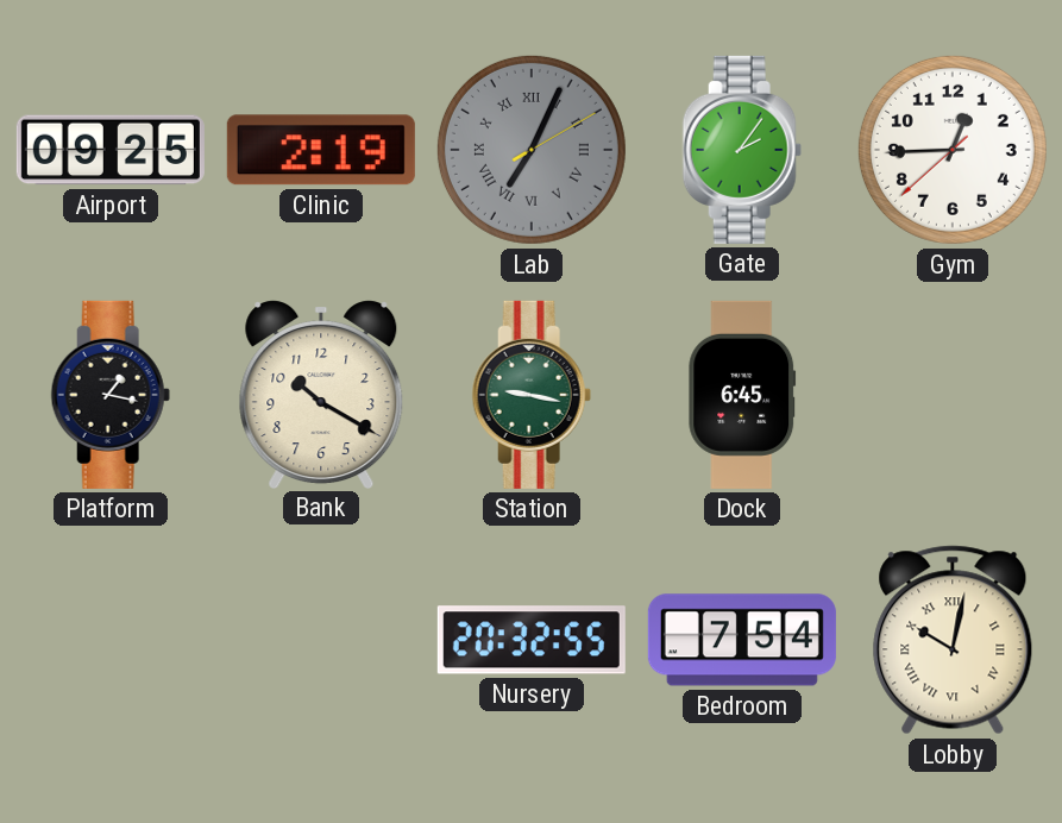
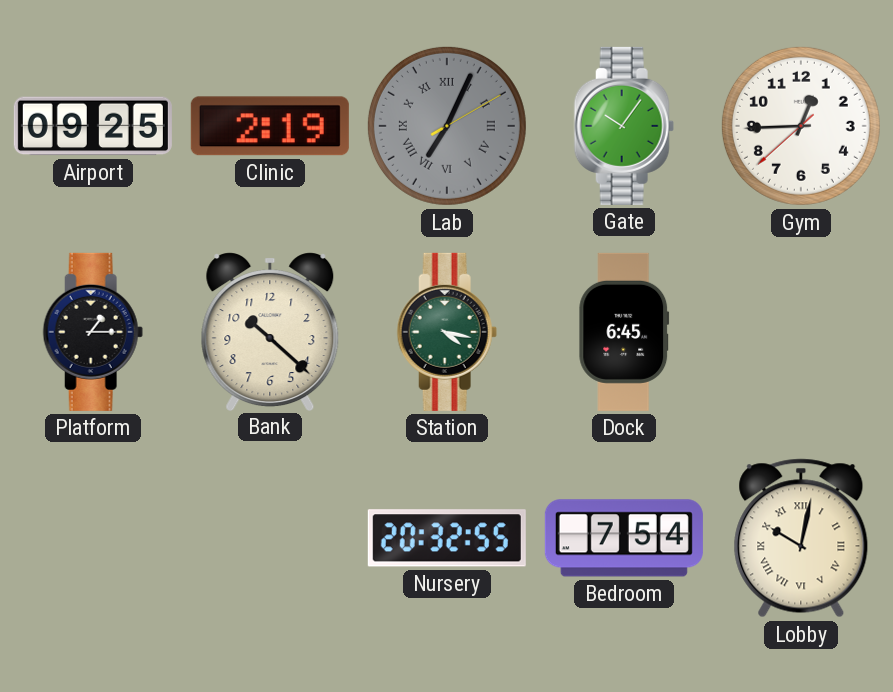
Gate: 2:06 -> 10:06
Platform: 1:17 -> 1:15
Bank: 10:20 -> 10:22
Station: 9:17 -> 4:17
